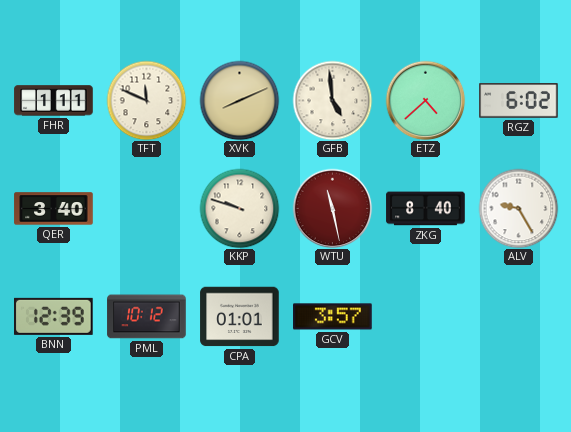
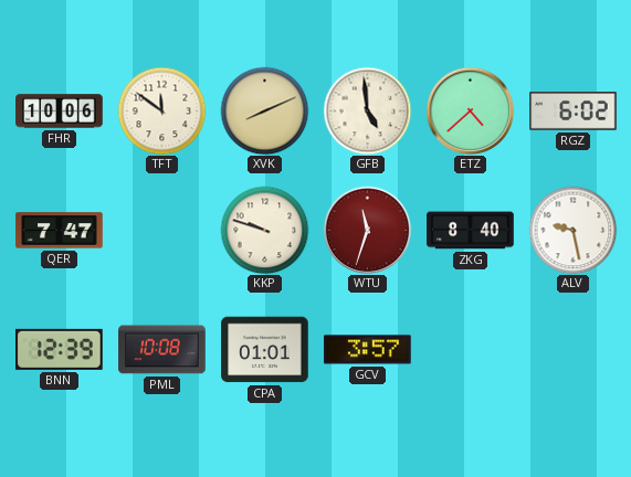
FHR: 1:11 -> 10:06
TFT: 11:49 -> 11:51
QER: 3:40 -> 7:47
WTU: 11:28 -> 11:33
ALV: 9:25 -> 9:28
PML: 10:12 -> 10:08
